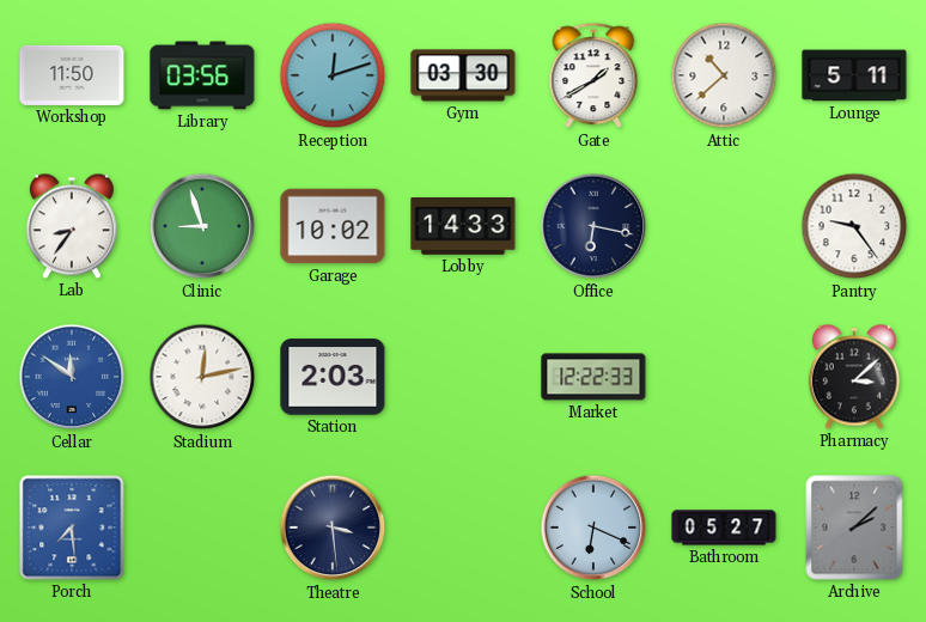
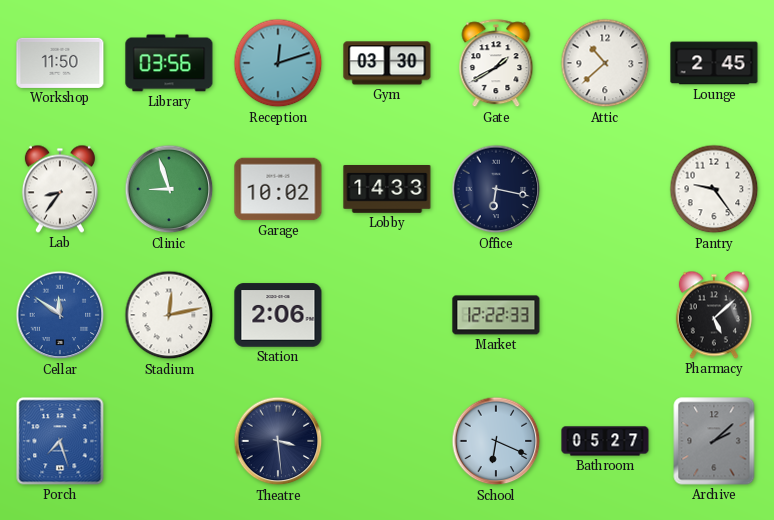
Lounge: 5:11 -> 2:45
Station: 2:03 -> 2:06
Pharmacy: 3:08 -> 5:08
Porch: 7:29 -> 7:27
